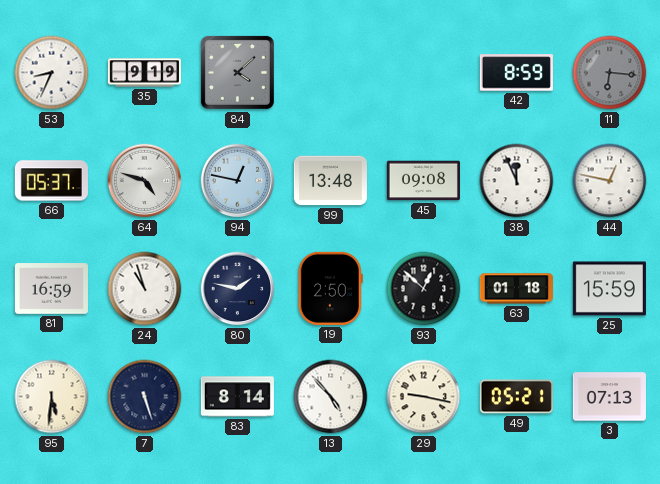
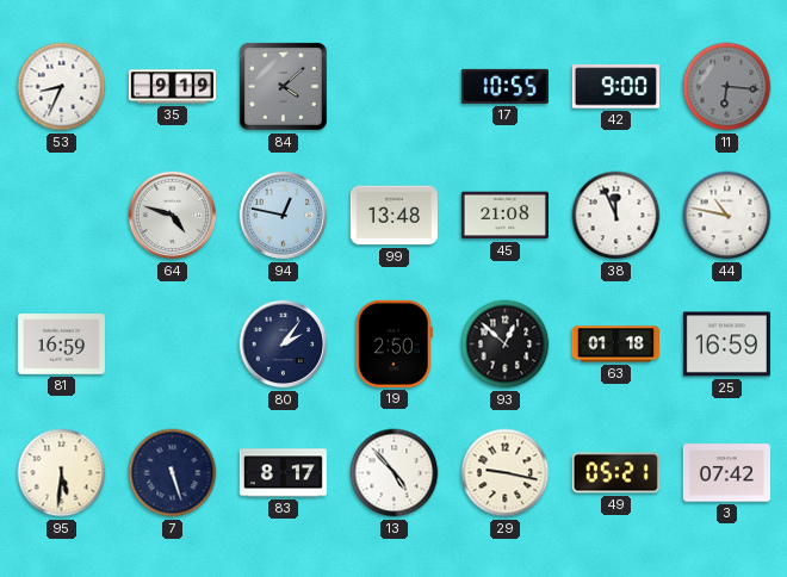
17: none -> 10:55
42: 8:59 -> 9:00
66: 05:37 -> none
45: 09:08 -> 21:08
44: 12:47 -> 10:47
24: 10:57 -> none
80: 1:47 -> 2:06
25: 15:59 -> 16:59
83: 8:14 -> 8:17
3: 07:13 -> 07:42
